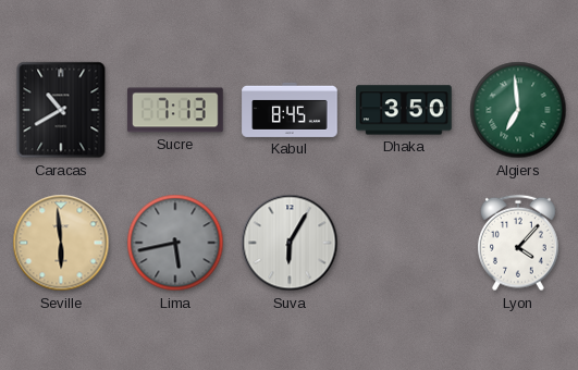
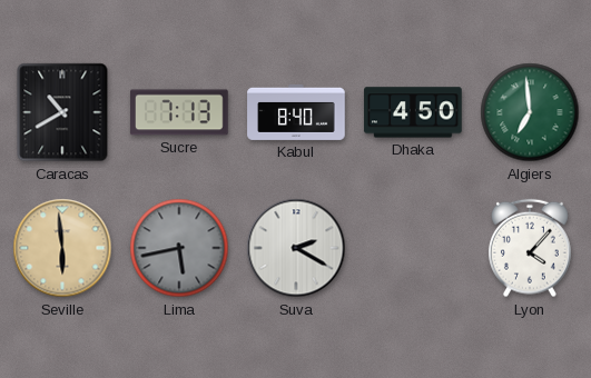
Kabul: 8:45 -> 8:40
Dhaka: 3:50 -> 4:50
Suva: 6:05 -> 2:20
